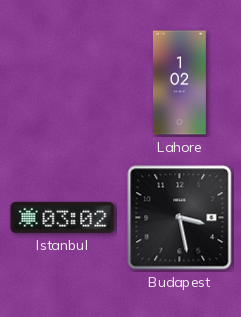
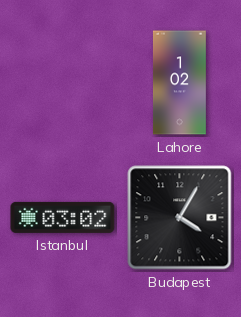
Budapest: 3:28 -> 4:05
